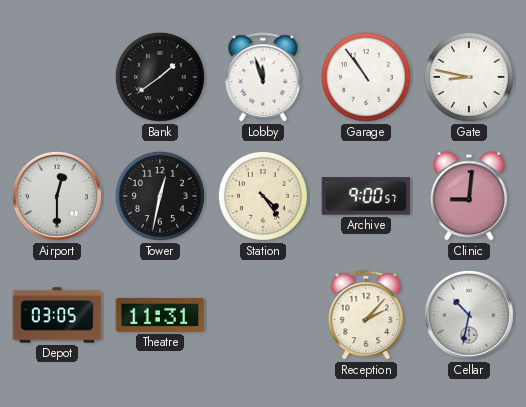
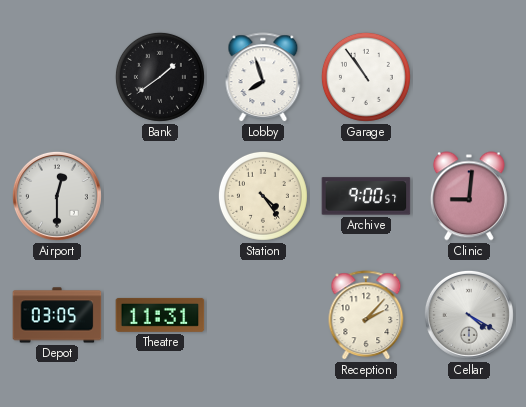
Lobby: 11:57 -> 7:57
Gate: 8:47 -> none
Tower: 12:32 -> none
Cellar: 10:32 -> 4:20
